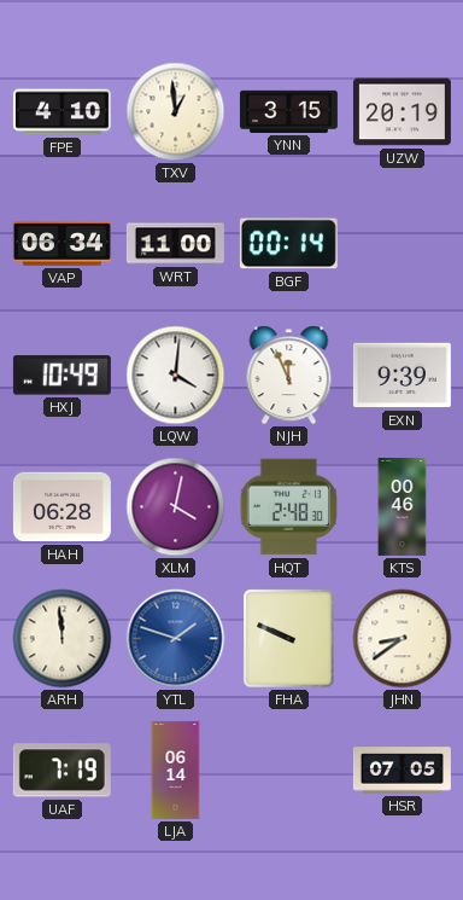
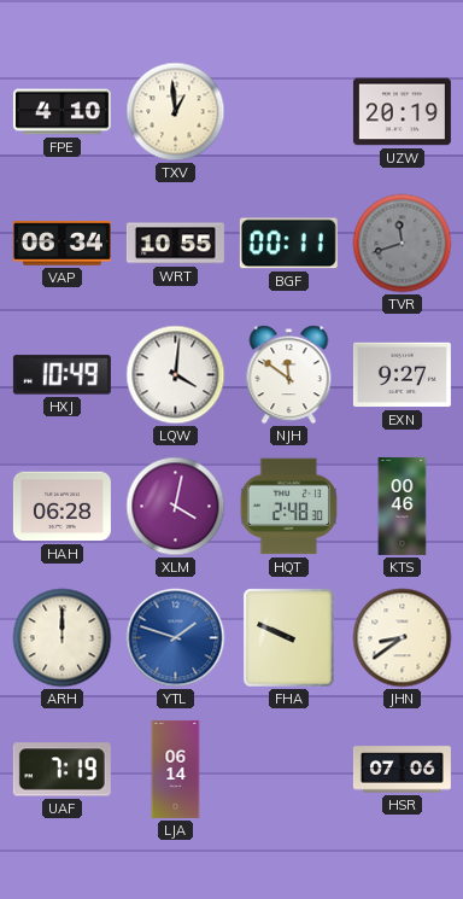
YNN: 3:15 -> none
WRT: 11:00 -> 10:55
BGF: 00:14 -> 00:11
TVR: none -> 11:42
NJH: 11:56 -> 11:51
EXN: 9:39 -> 9:27
ARH: 11:59 -> 12:00
HSR: 07:05 -> 07:06
